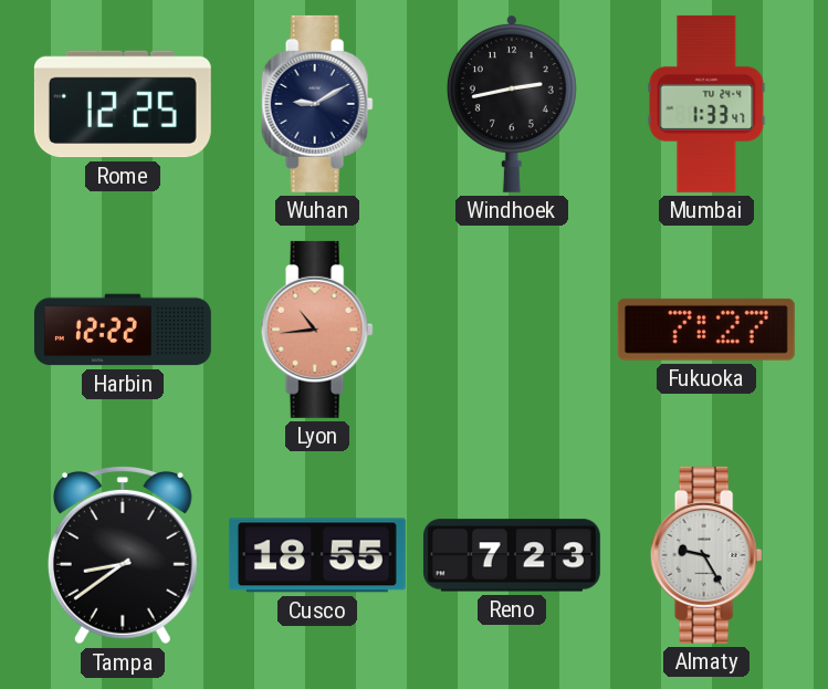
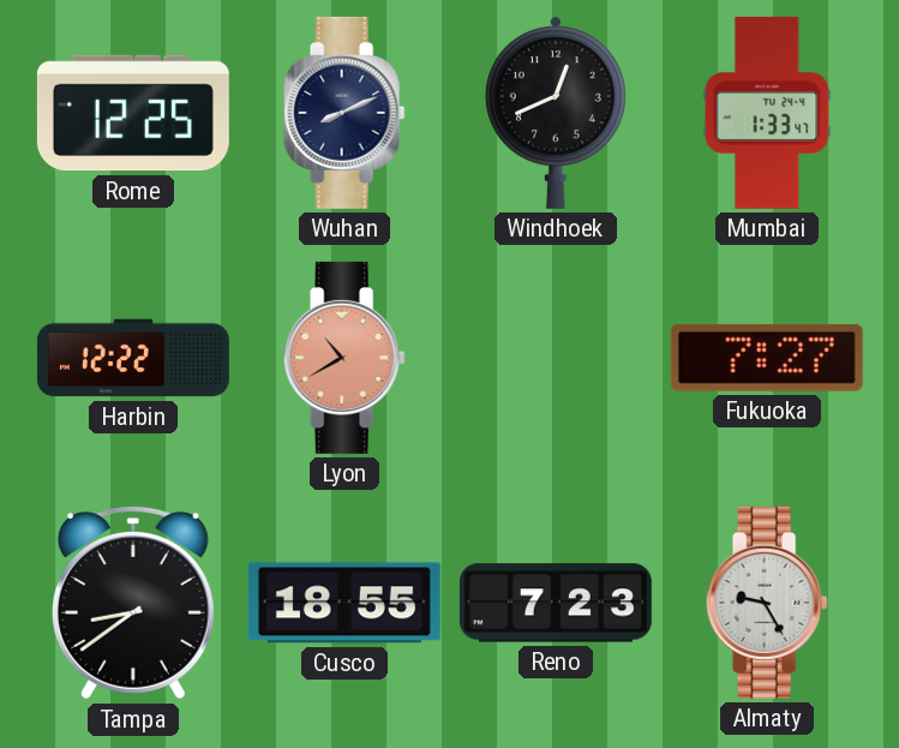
Wuhan: 9:10 -> 8:11
Windhoek: 2:43 -> 12:41
Lyon: 10:44 -> 10:40
